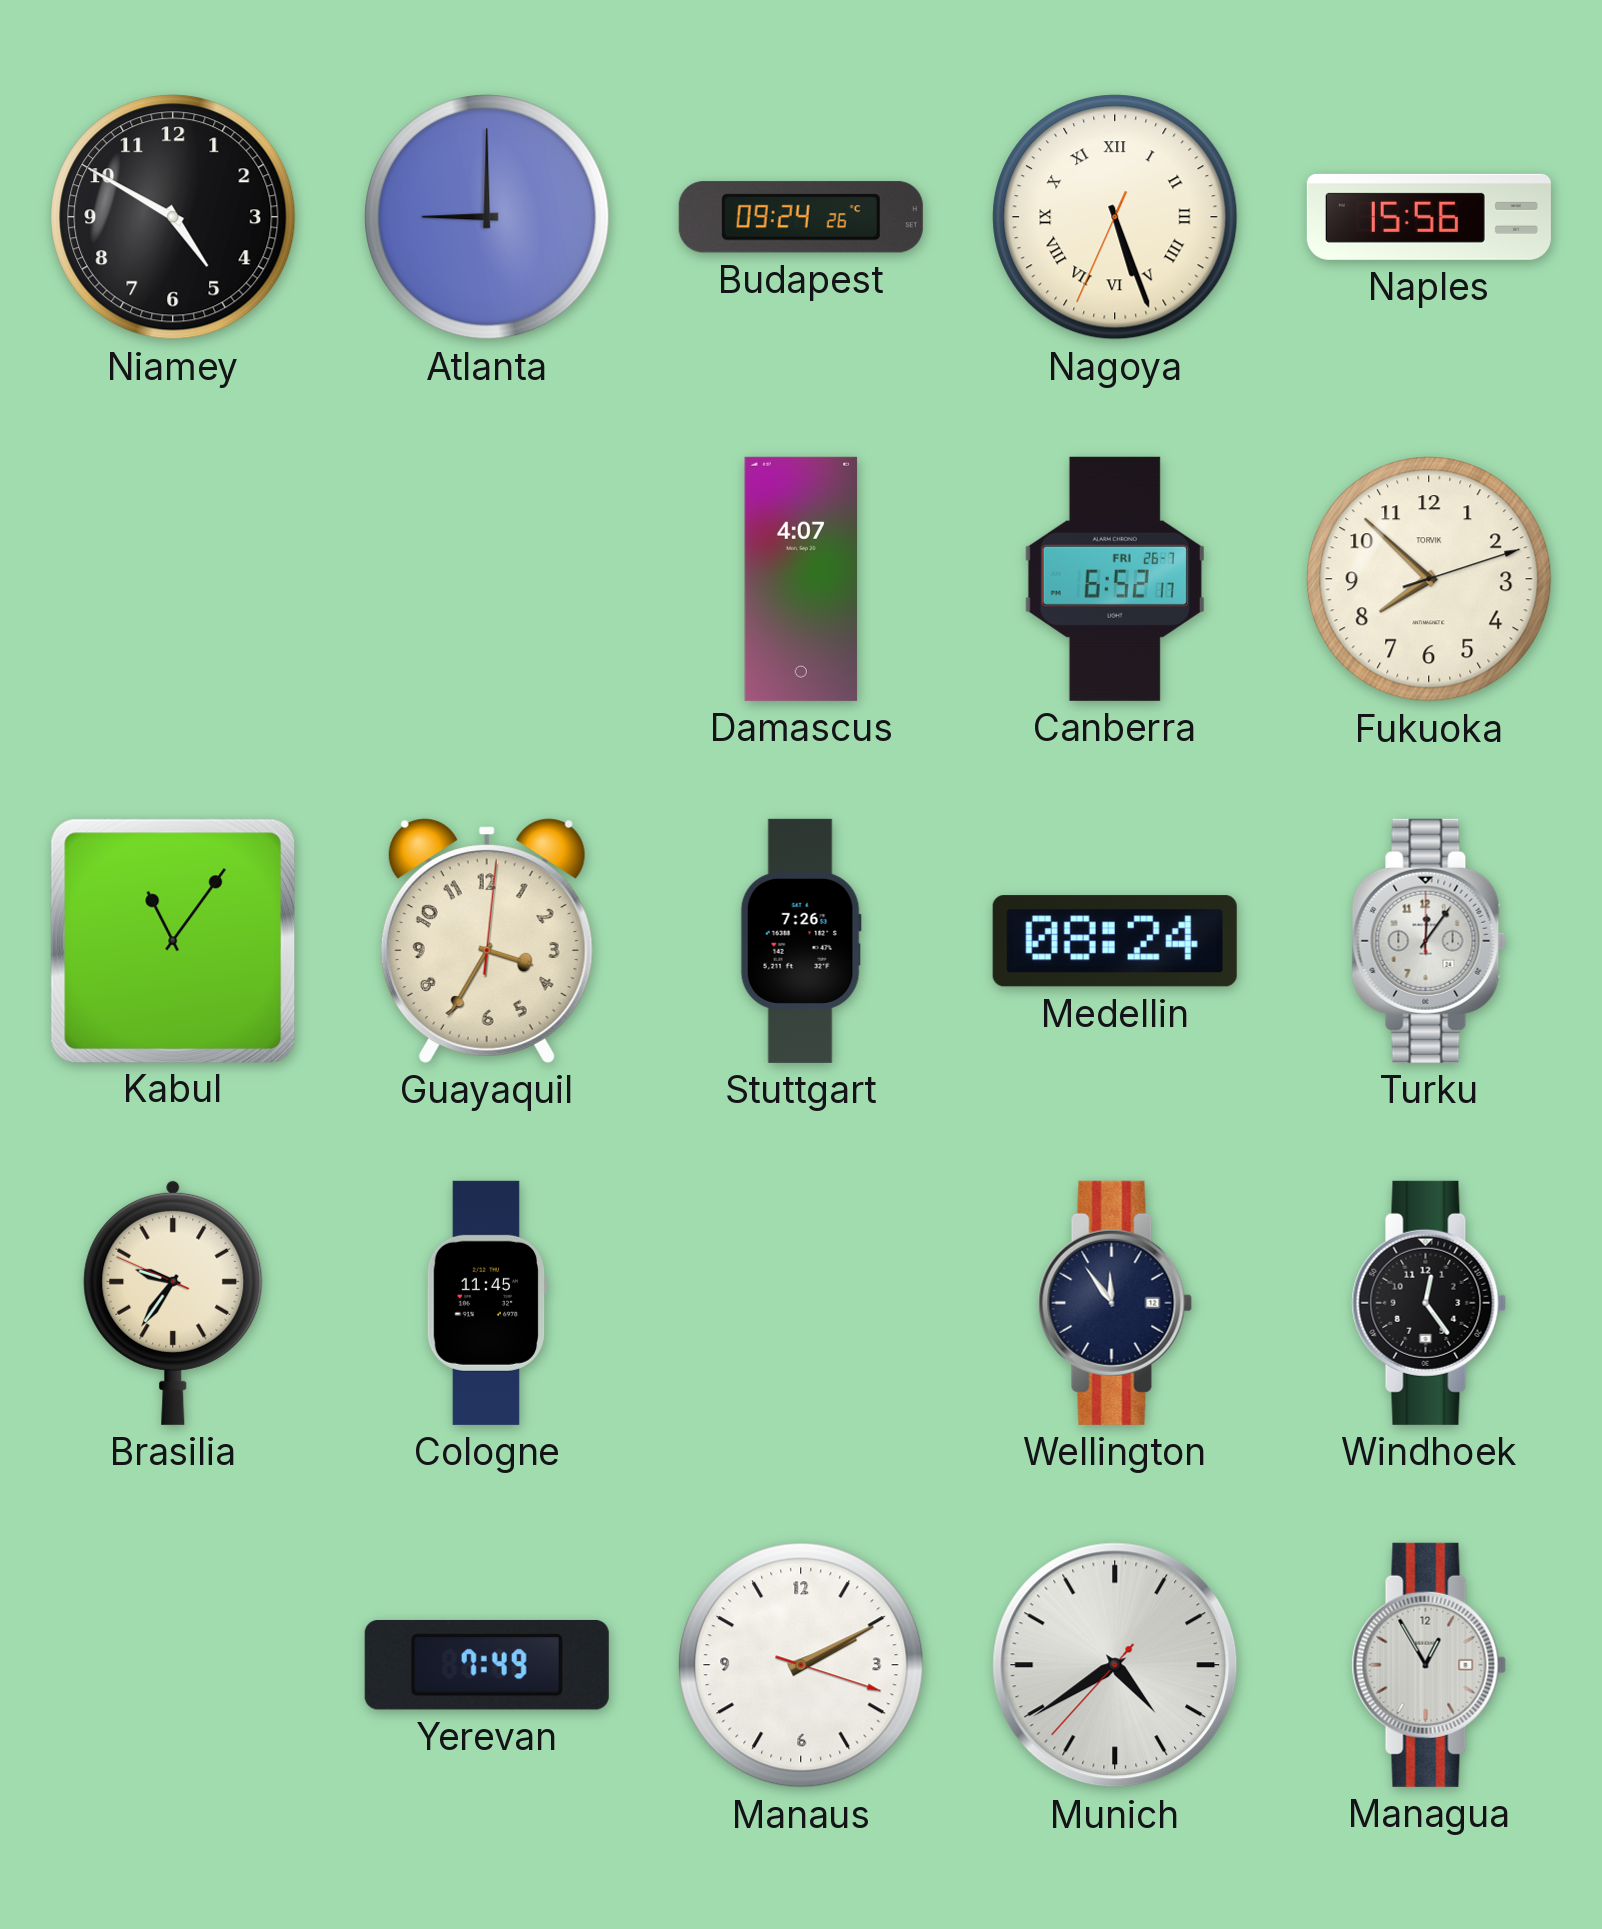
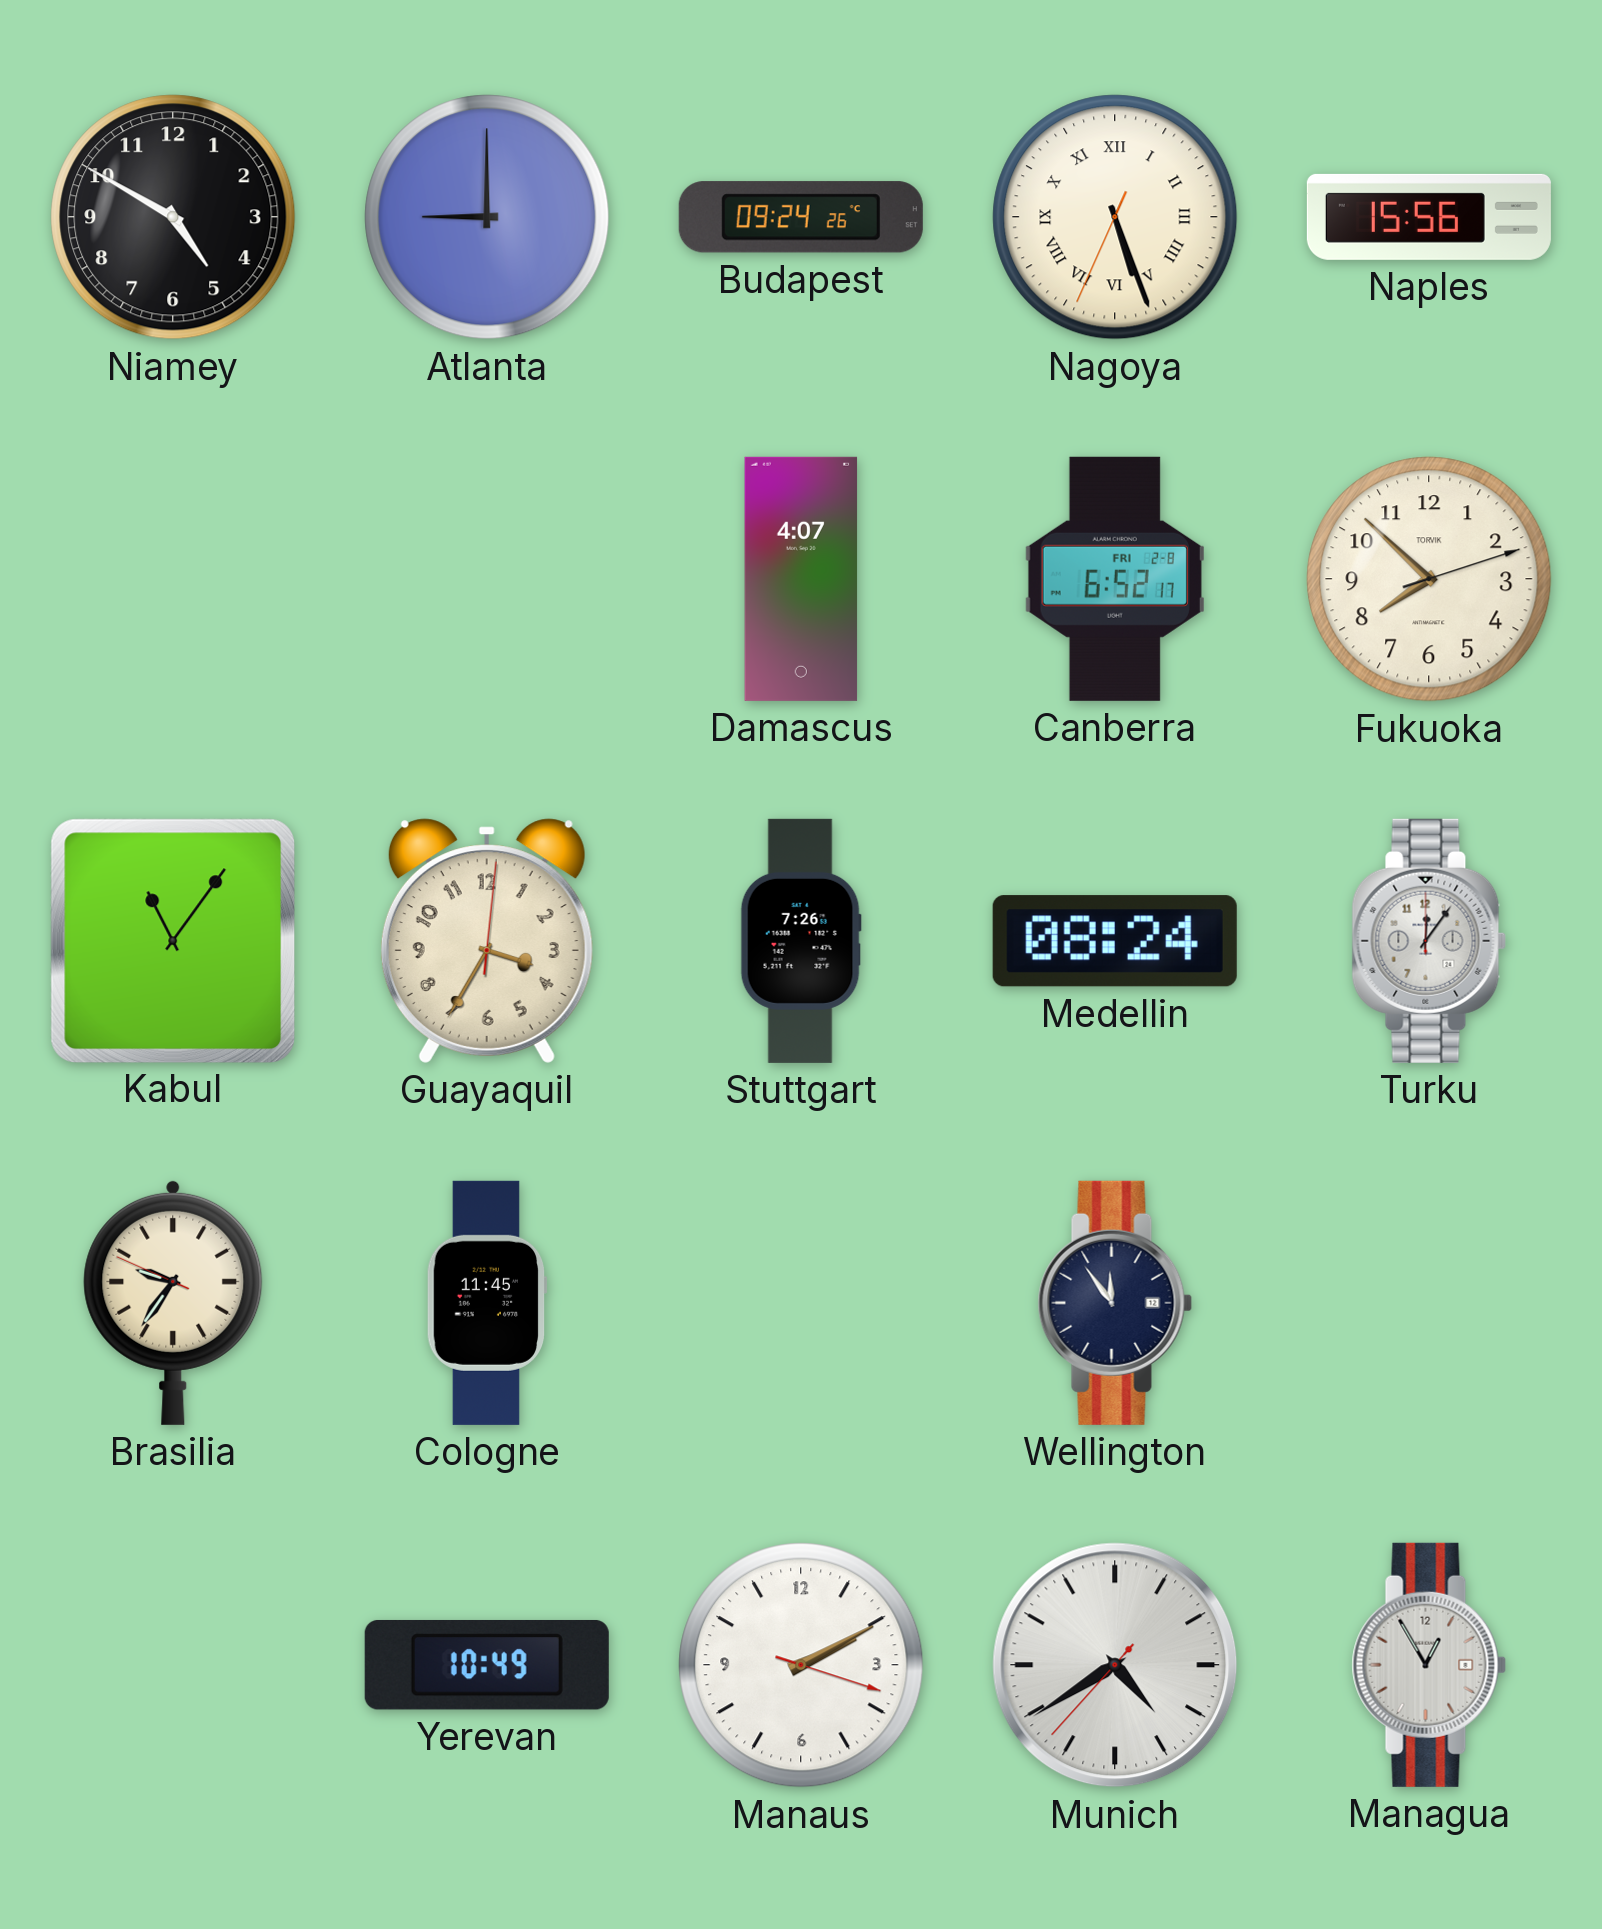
Canberra date: FRI 26-7 -> FRI 2-8
Windhoek: 12:24 -> none
Yerevan: 7:49 -> 10:49
